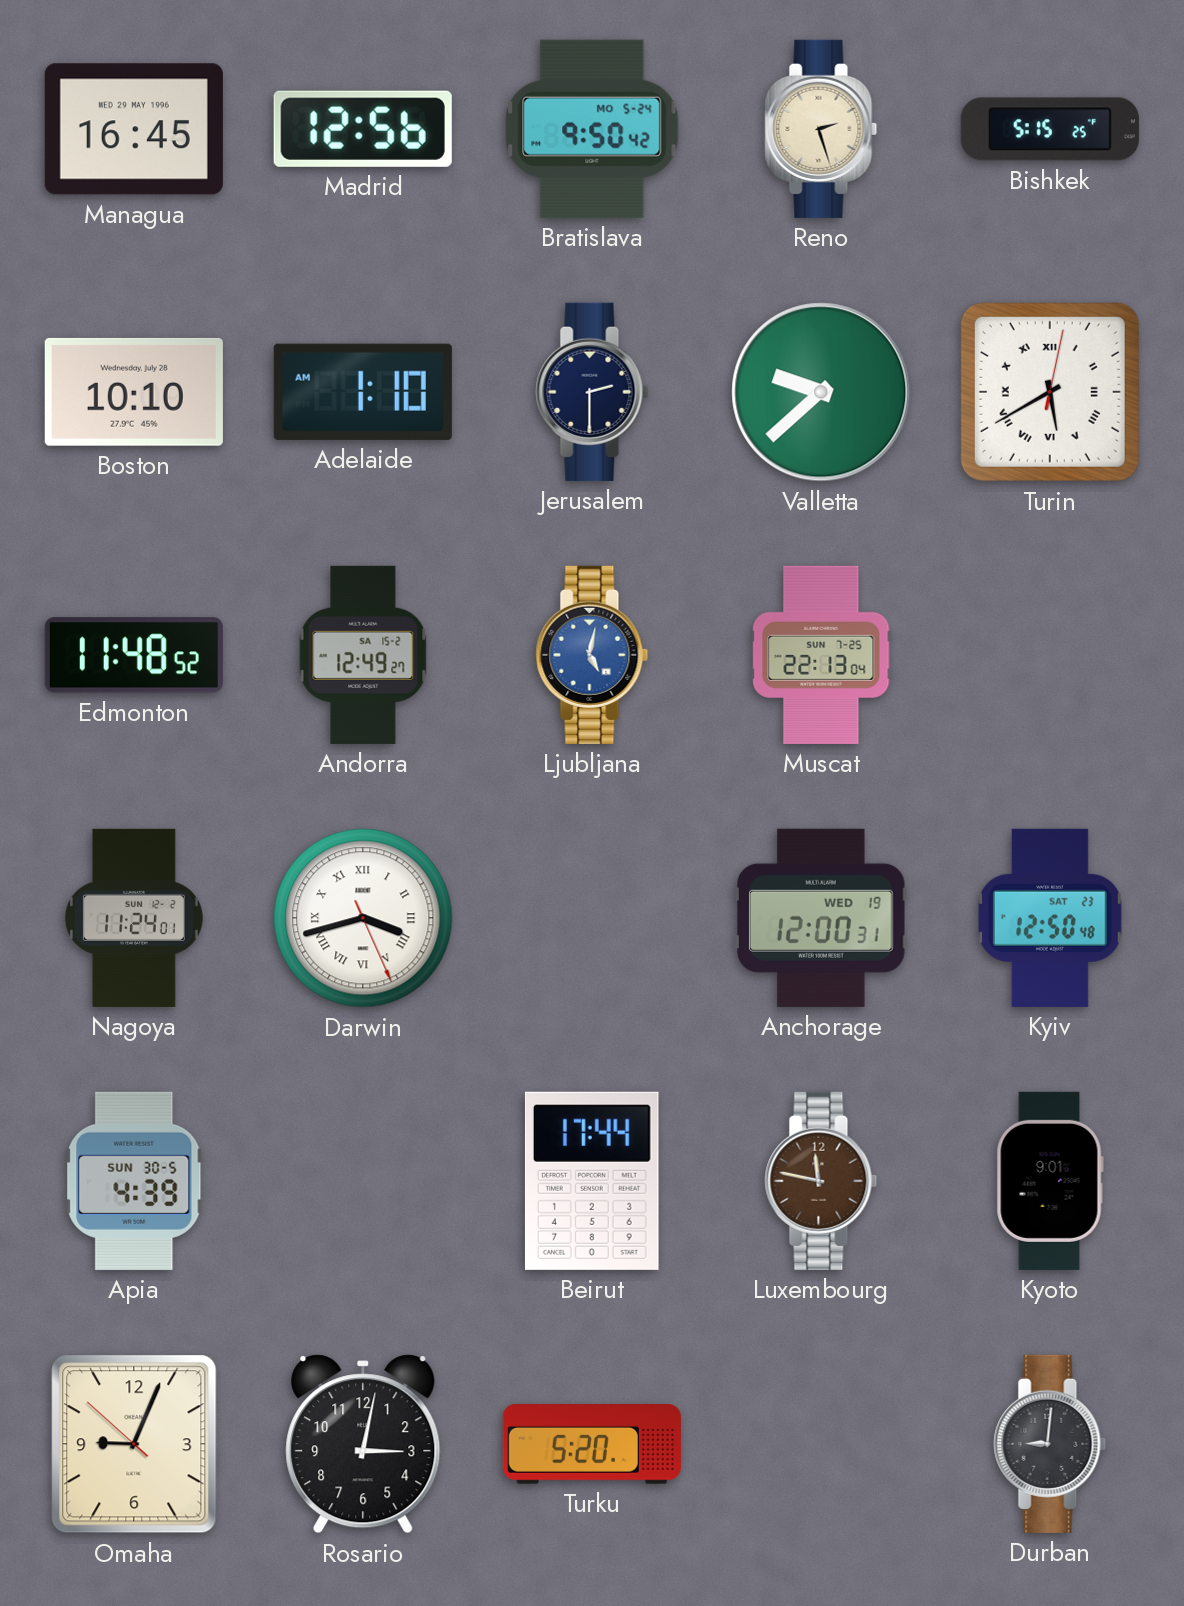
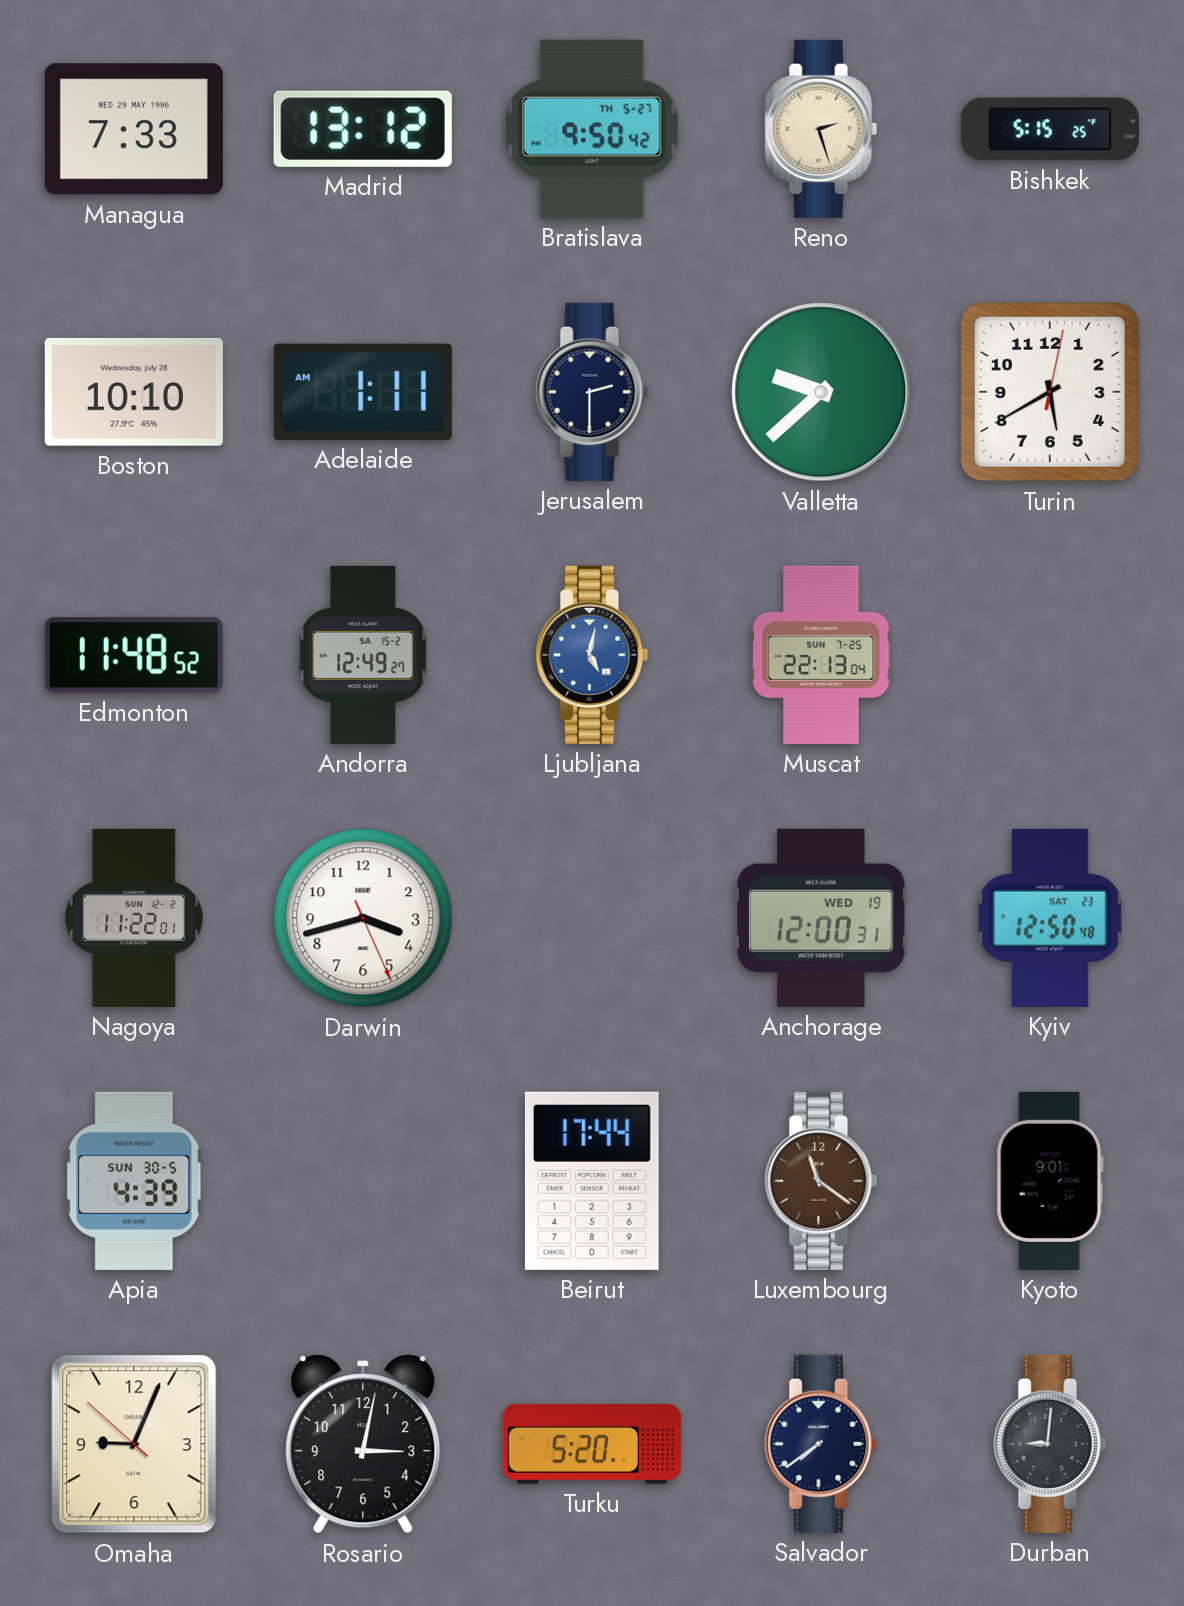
Managua: 16:45 -> 7:33
Madrid: 12:56 -> 13:12
Bratislava date: MO 5-24 -> TH 5-27
Adelaide: 1:10 -> 1:11
Turin numerals: Roman -> Arabic
Nagoya: 11:24 -> 11:22
Darwin numerals: Roman -> Arabic
Luxembourg: 11:47 -> 11:21
Salvador: none -> 7:39
